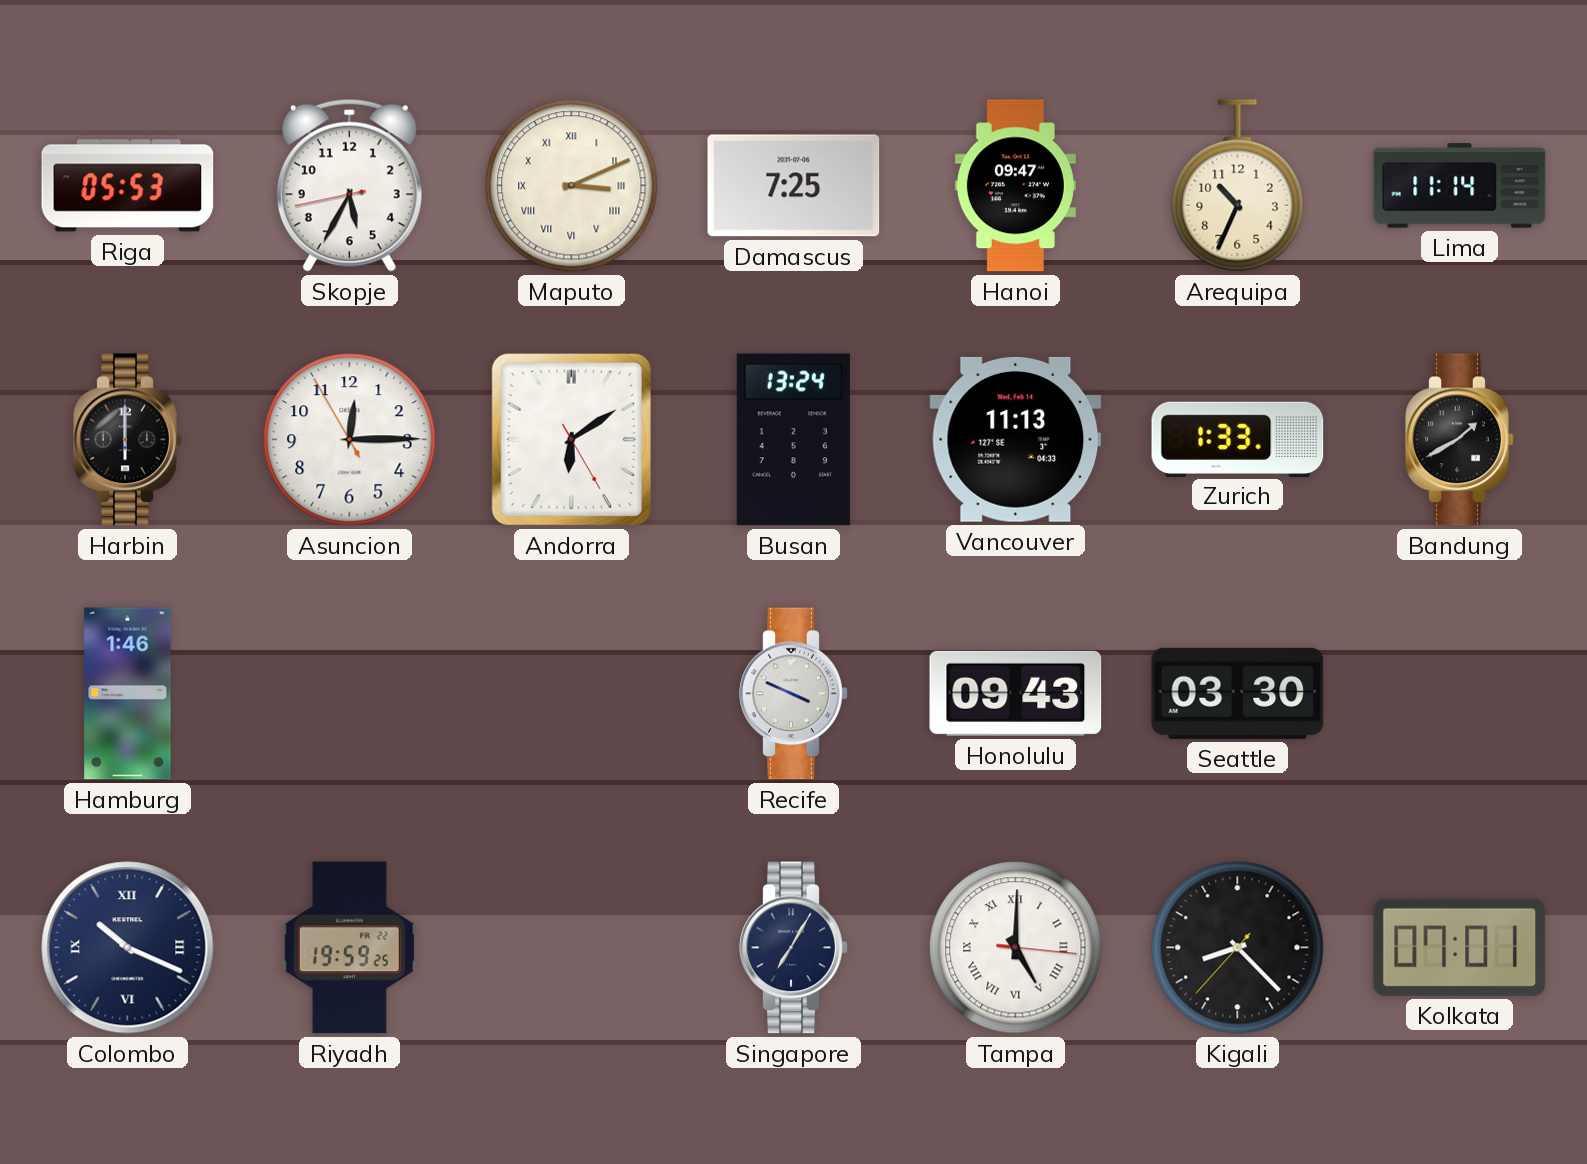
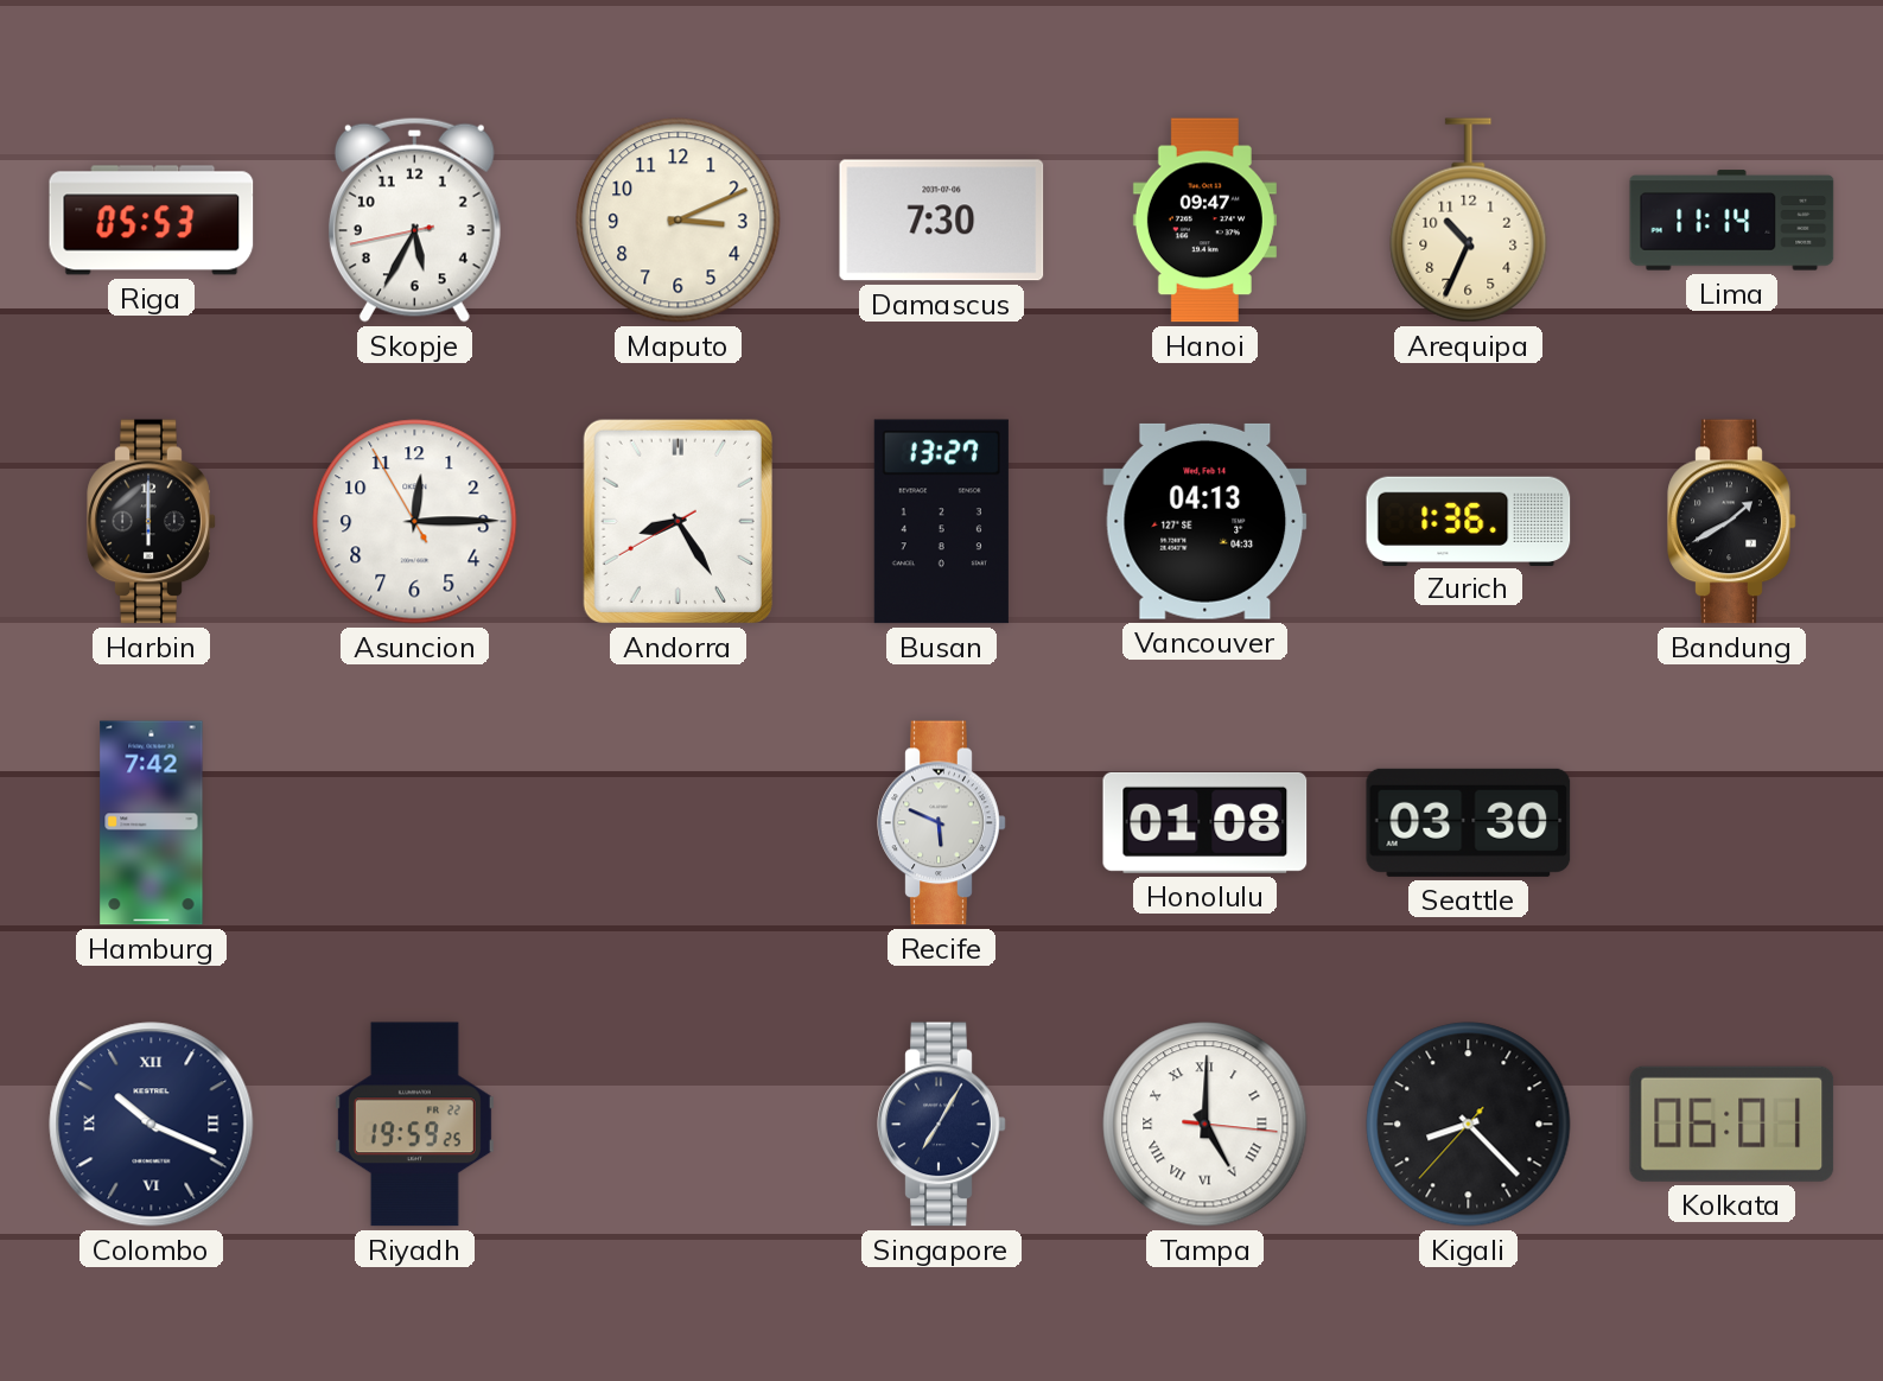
Maputo numerals: Roman -> Arabic
Damascus: 7:25 -> 7:30
Andorra: 6:09 -> 8:24
Busan: 13:24 -> 13:27
Vancouver: 11:13 -> 04:13
Zurich: 1:33 -> 1:36
Hamburg: 1:46 -> 7:42
Recife: 3:49 -> 5:49
Honolulu: 09:43 -> 01:08
Kolkata: 07:01 -> 06:01
